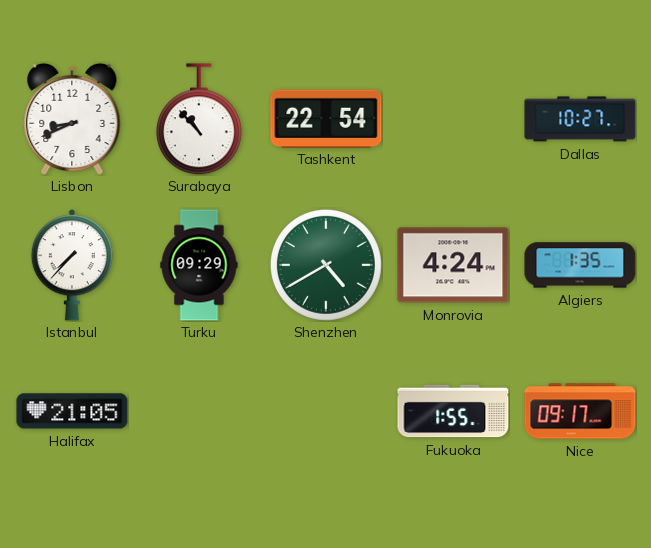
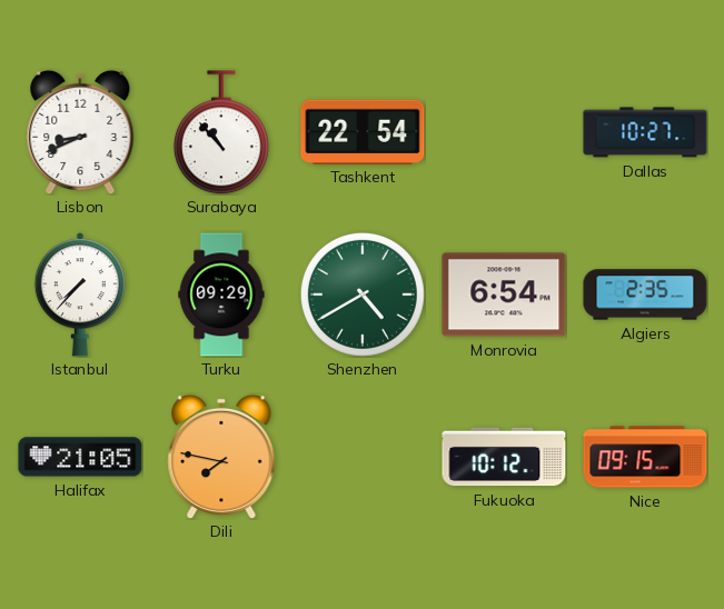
Monrovia: 4:24 -> 6:54
Algiers: 1:35 -> 2:35
Dili: none -> 7:47
Fukuoka: 1:55 -> 10:12
Nice: 09:17 -> 09:15
